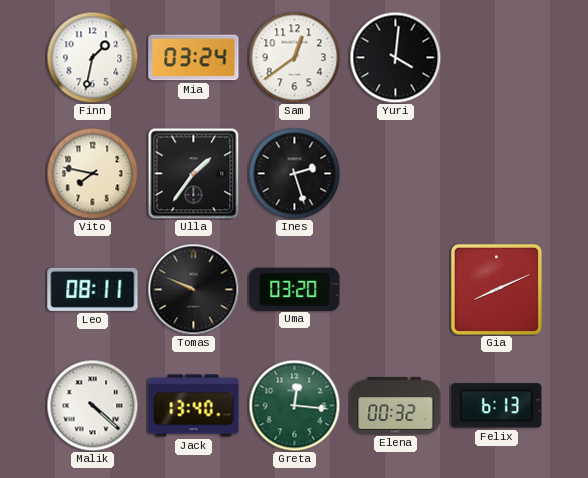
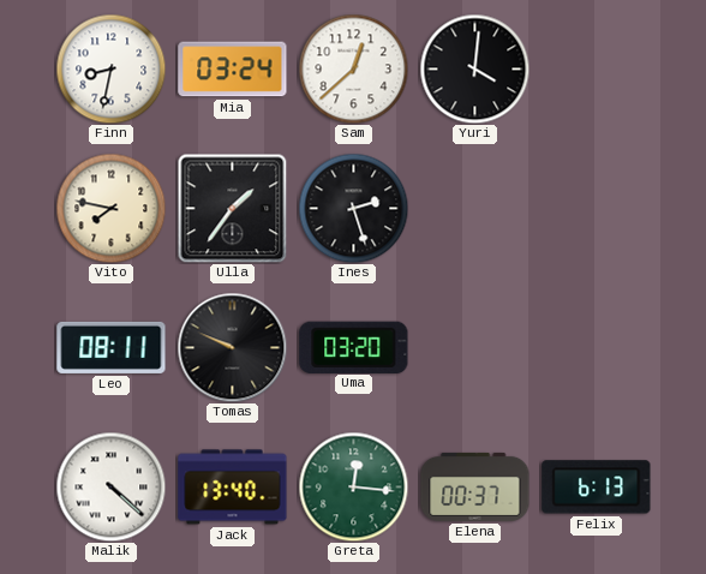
Finn: 1:32 -> 8:32
Sam: 12:39 -> 12:38
Gia: 8:11 -> none
Elena: 00:32 -> 00:37
